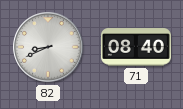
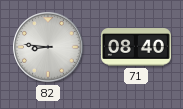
82: 8:41 -> 8:46
